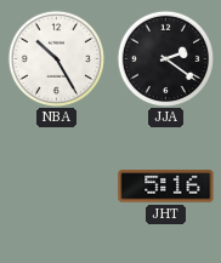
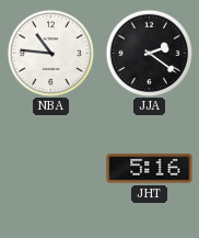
NBA: 10:25 -> 10:46
